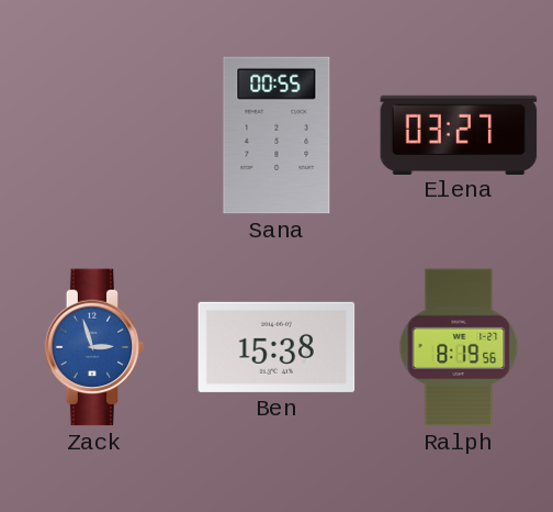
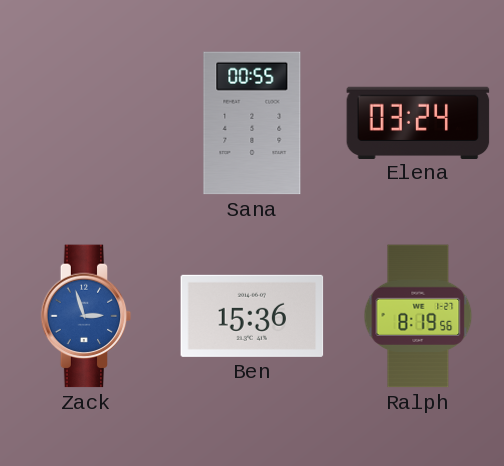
Elena: 03:27 -> 03:24
Ben: 15:38 -> 15:36
